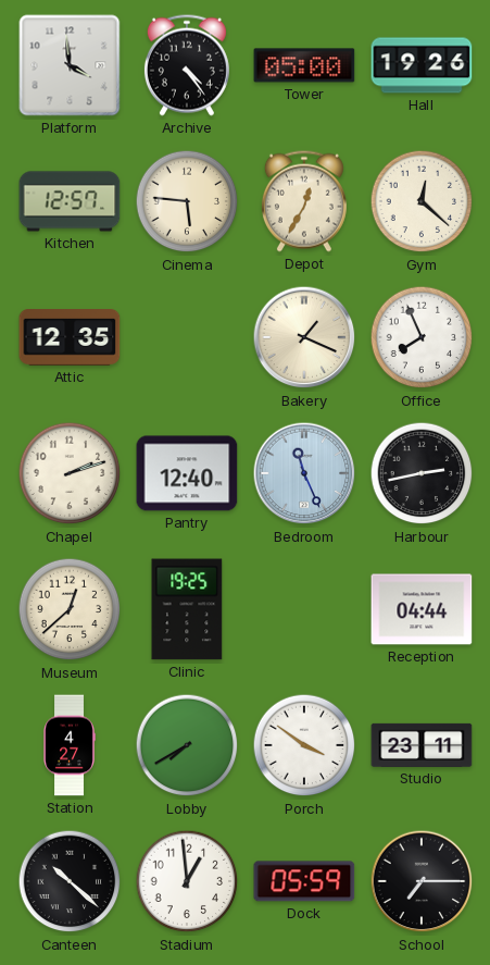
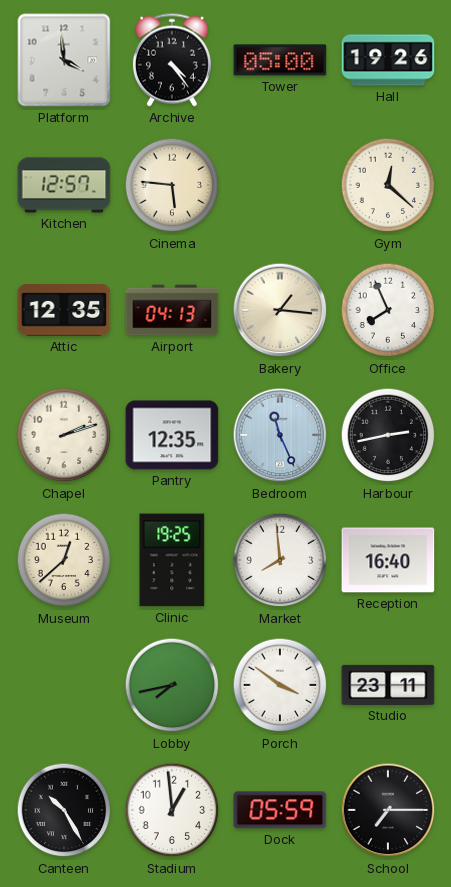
Depot: 12:35 -> none
Airport: none -> 04:13
Bakery: 1:19 -> 1:16
Pantry: 12:40 -> 12:35
Market: none -> 7:59
Reception: 04:44 -> 16:40
Station: 4:27 -> none
Lobby: 7:40 -> 7:43
Canteen: 10:22 -> 10:25
